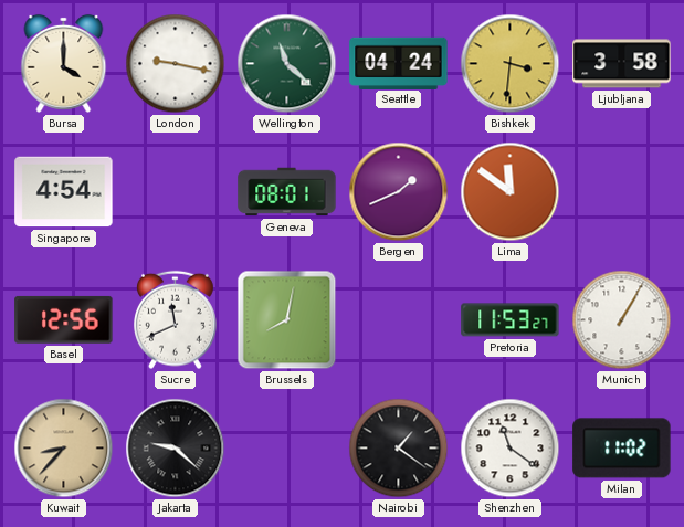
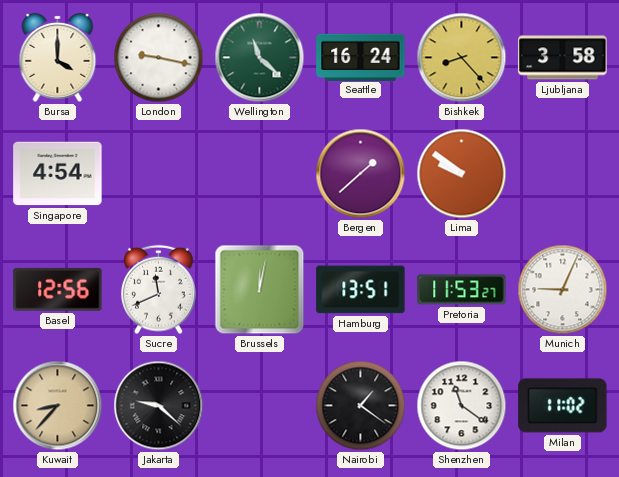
Seattle: 04:24 -> 16:24
Bishkek: 3:31 -> 8:23
Geneva: 08:01 -> none
Bergen: 1:41 -> 1:38
Lima: 11:51 -> 9:51
Brussels: 8:02 -> 12:02
Hamburg: none -> 13:51
Munich: 1:05 -> 9:04
